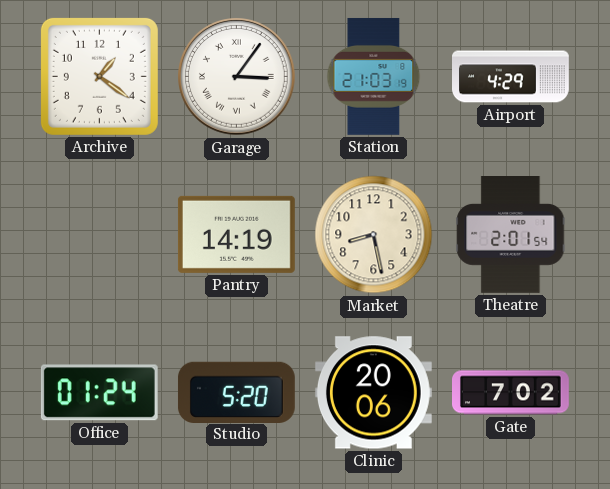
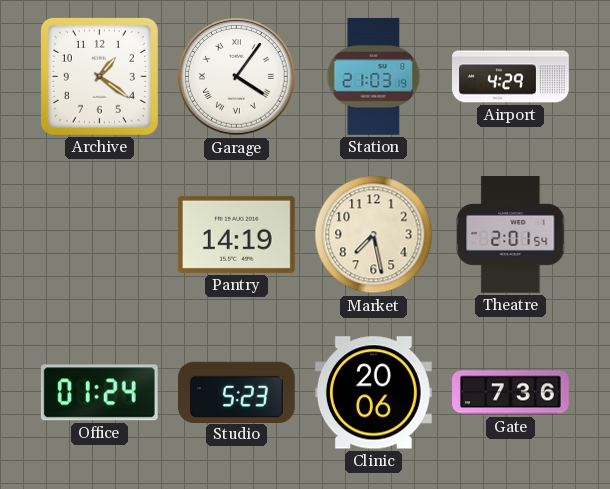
Garage: 3:06 -> 4:06
Market: 8:28 -> 7:28
Studio: 5:20 -> 5:23
Gate: 7:02 -> 7:36
